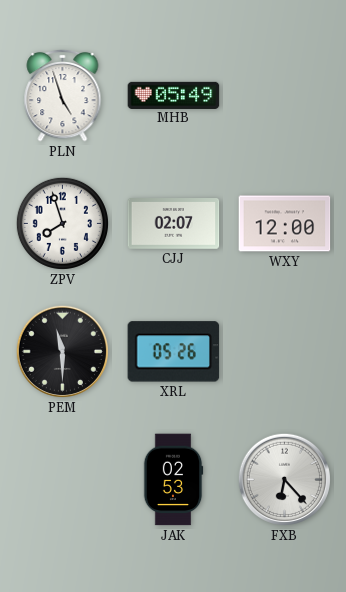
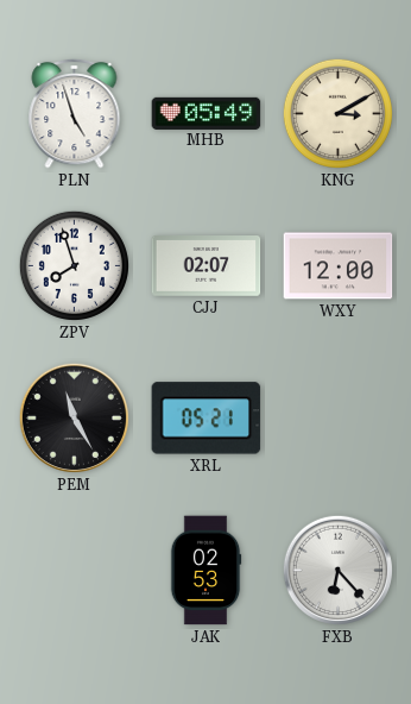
KNG: none -> 3:10
PEM: 11:30 -> 11:25
XRL: 05:26 -> 05:21
